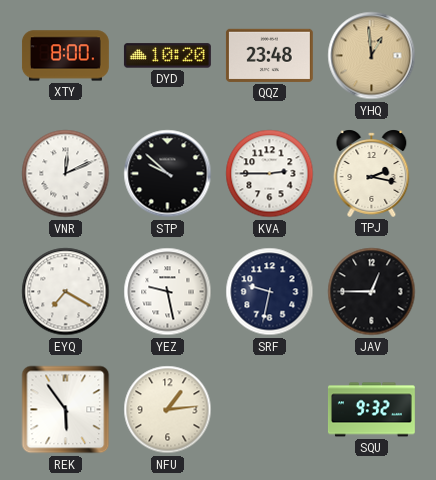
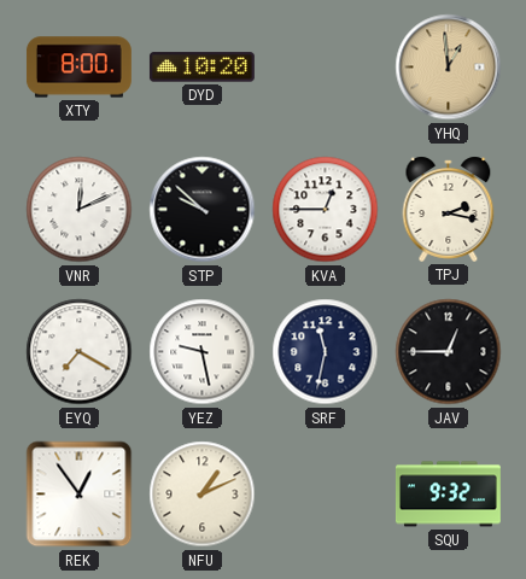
QQZ: 23:48 -> none
KVA: 2:45 -> 12:45
SRF: 9:32 -> 11:32
REK: 5:54 -> 12:54
NFU: 1:14 -> 1:11
